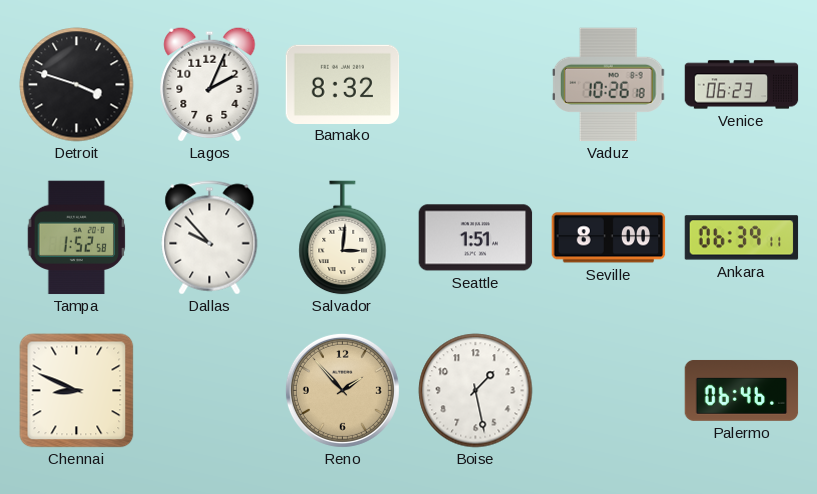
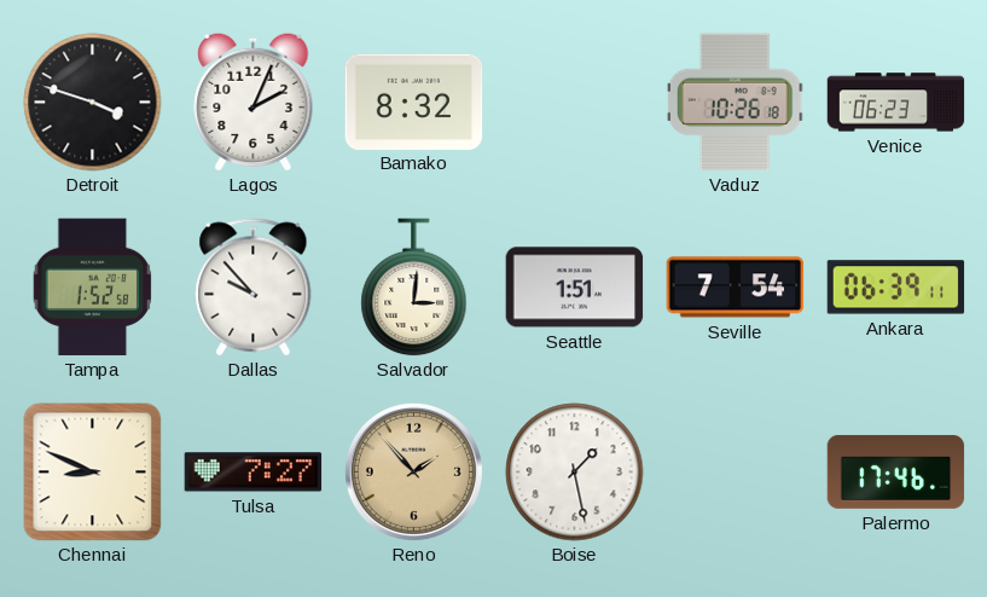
Seville: 8:00 -> 7:54
Tulsa: none -> 7:27
Palermo: 06:46 -> 17:46
